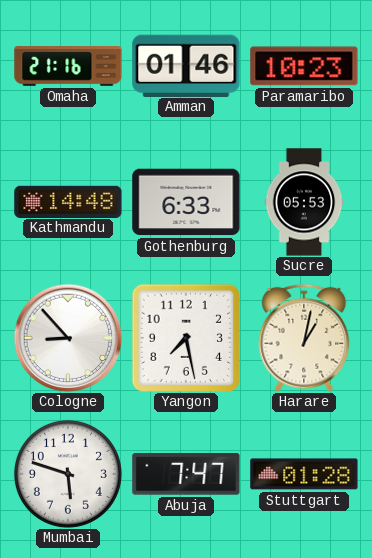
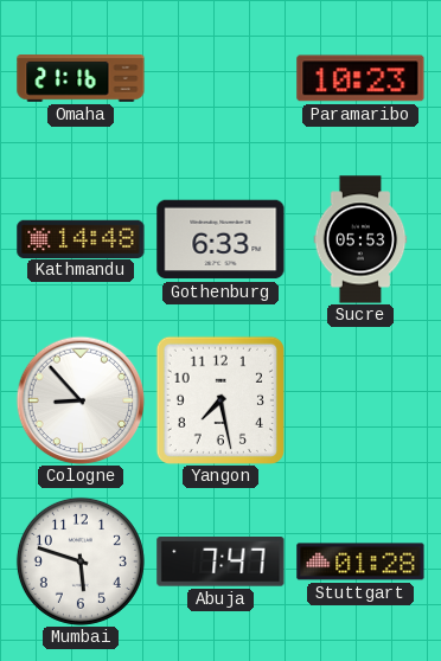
Amman: 01:46 -> none
Harare: 1:02 -> none
